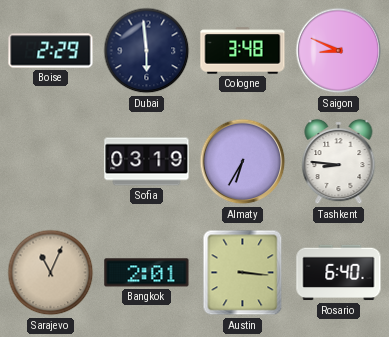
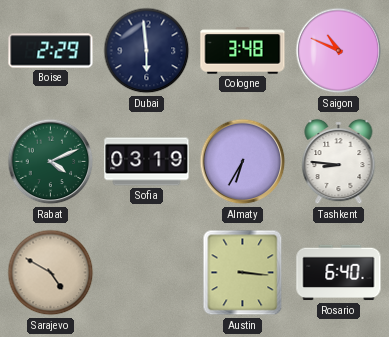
Saigon: 8:49 -> 10:49
Rabat: none -> 4:11
Sarajevo: 11:04 -> 4:50
Bangkok: 2:01 -> none
